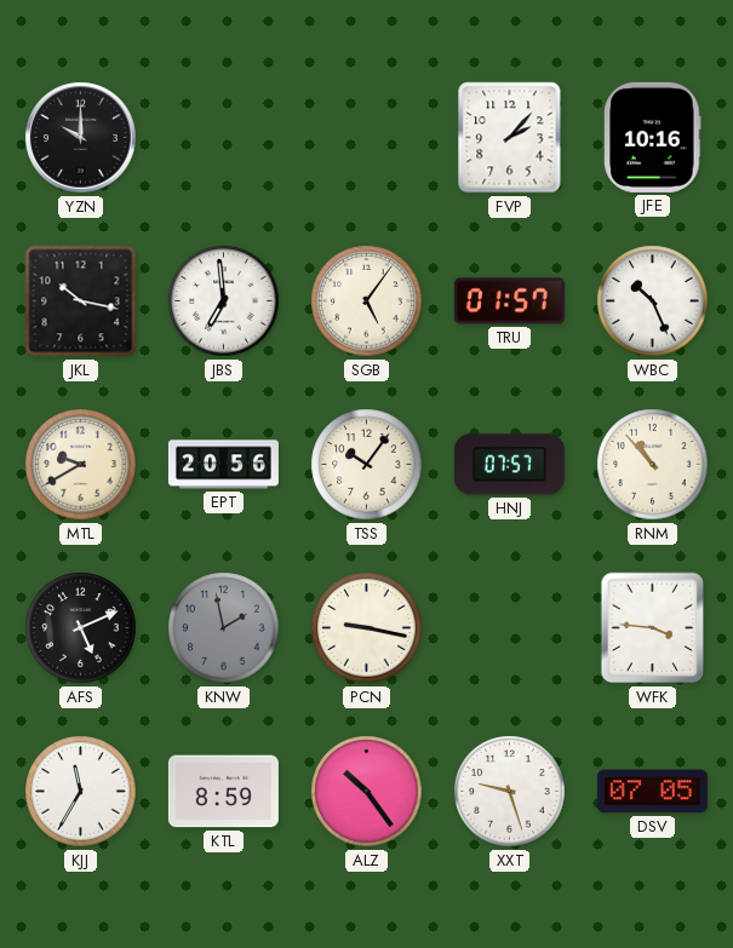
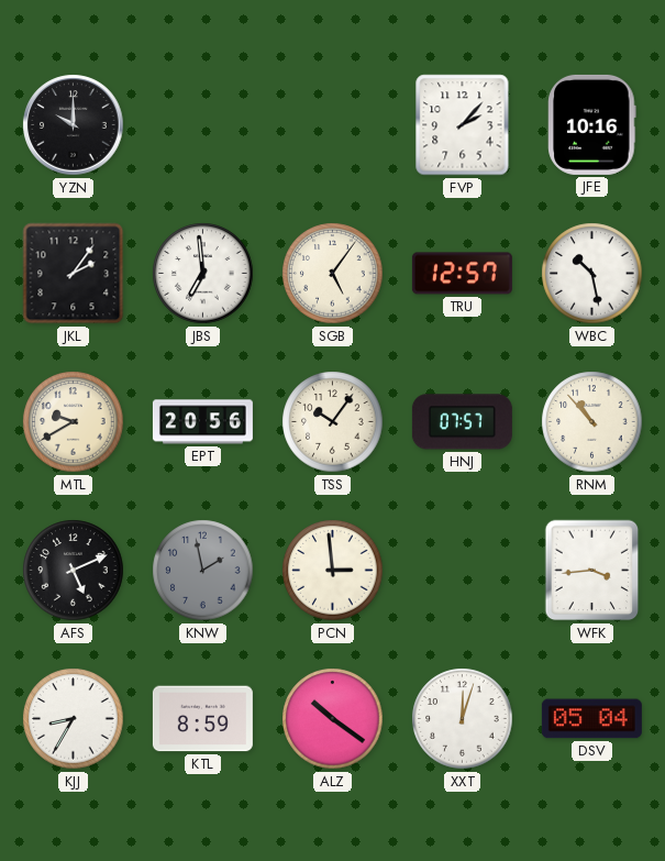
JKL: 10:17 -> 2:06
TRU: 01:57 -> 12:57
WBC: 10:26 -> 10:28
PCN: 9:17 -> 2:59
WFK: 3:46 -> 3:44
KJJ: 11:35 -> 8:35
ALZ: 10:24 -> 10:21
XXT: 9:27 -> 12:03
DSV: 07:05 -> 05:04
